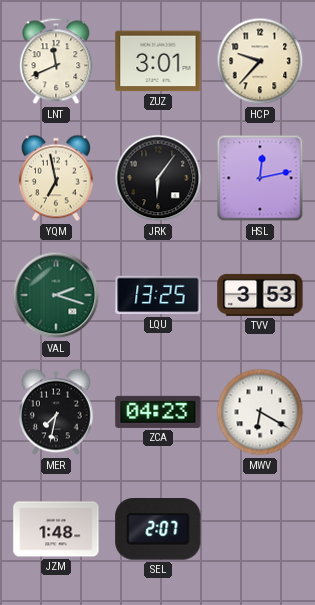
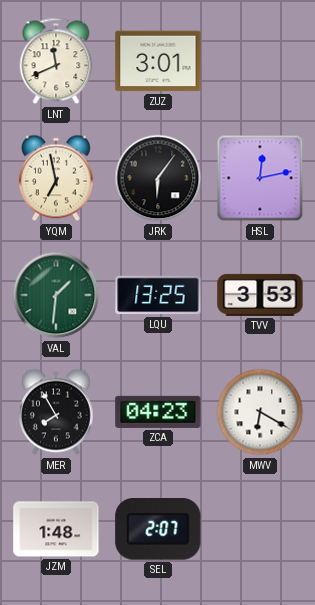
HCP: 9:37 -> none
VAL: 2:18 -> 1:31
MER: 7:32 -> 7:55
